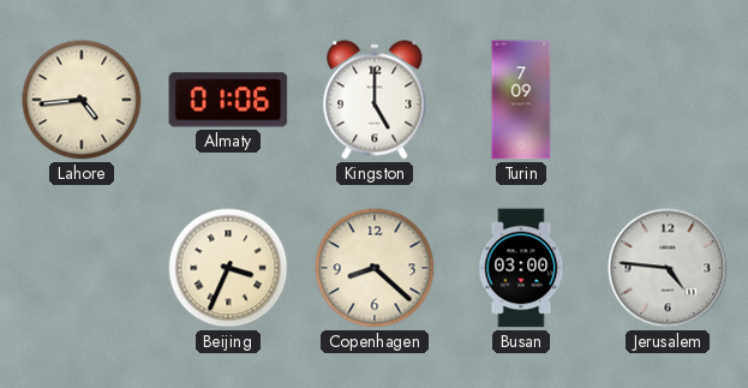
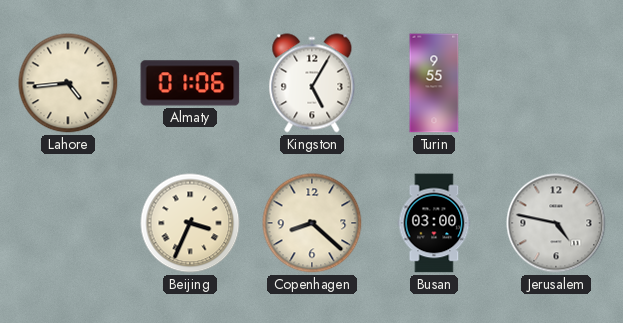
Kingston: 5:00 -> 5:05
Turin: 7:09 -> 9:55
Jerusalem: 4:46 -> 4:47
